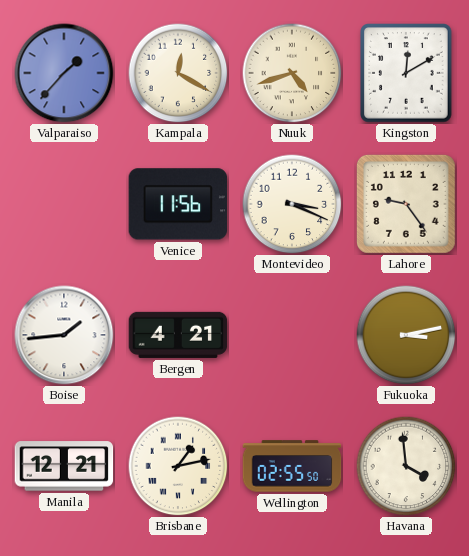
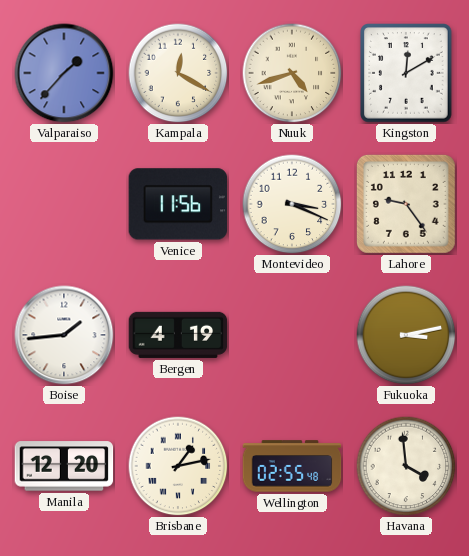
Bergen: 4:21 -> 4:19
Manila: 12:21 -> 12:20
Wellington: 02:55:50 -> 02:55:48
